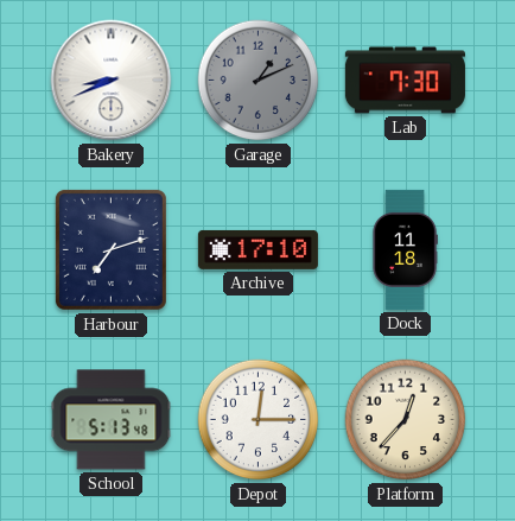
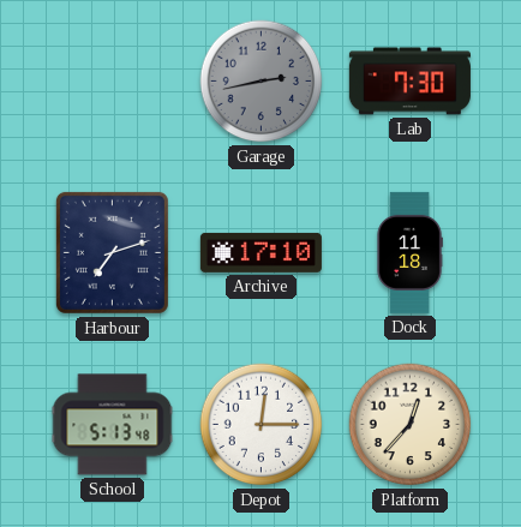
Bakery: 8:41 -> none
Garage: 1:11 -> 2:43
